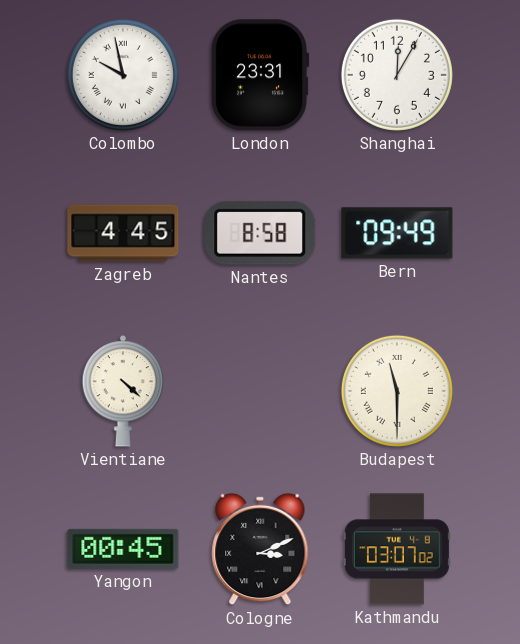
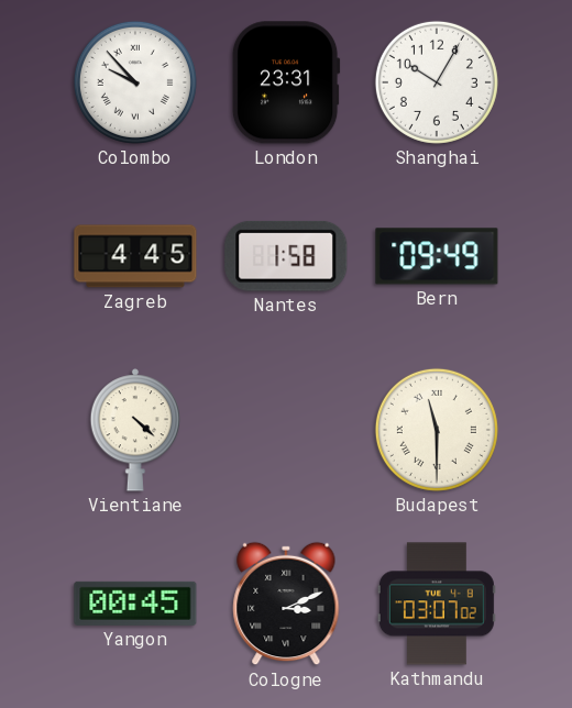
Colombo: 9:58 -> 9:53
Shanghai: 12:05 -> 10:05
Nantes: 8:58 -> 1:58
